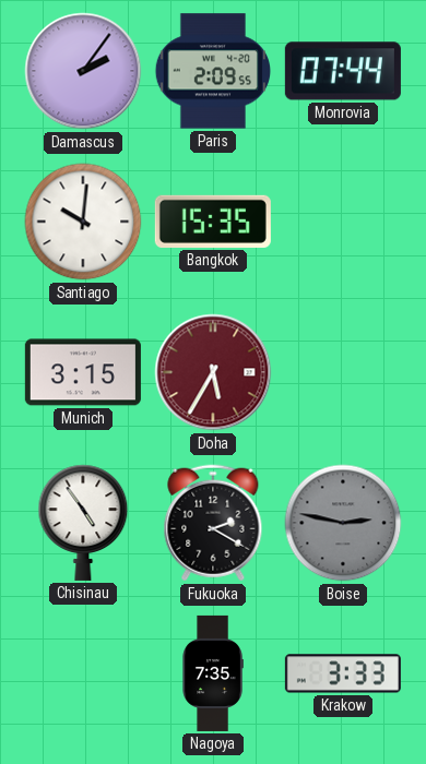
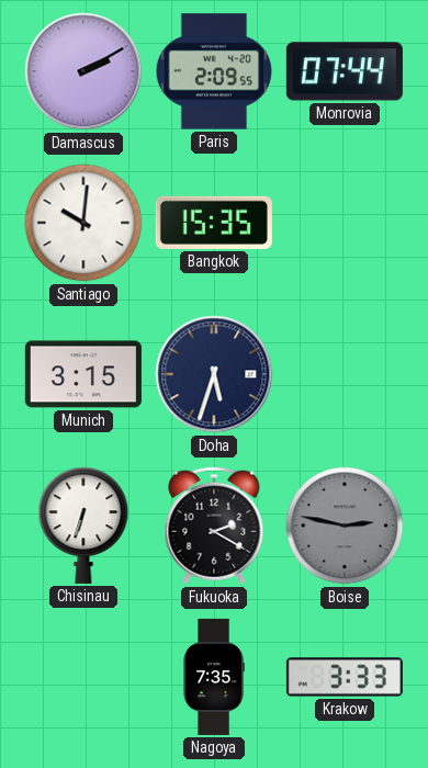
Damascus: 2:06 -> 2:10
Doha: 5:35 -> 5:33
Doha dial: burgundy -> navy
Chisinau: 4:54 -> 6:33
